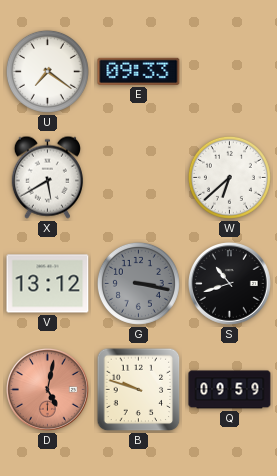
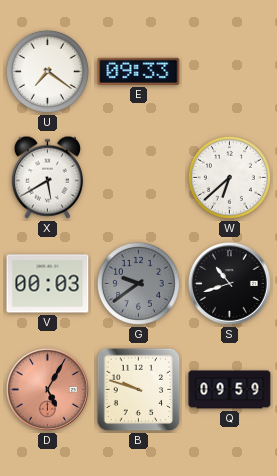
V: 13:12 -> 00:03
G: 3:17 -> 9:39
D: 5:02 -> 5:05
